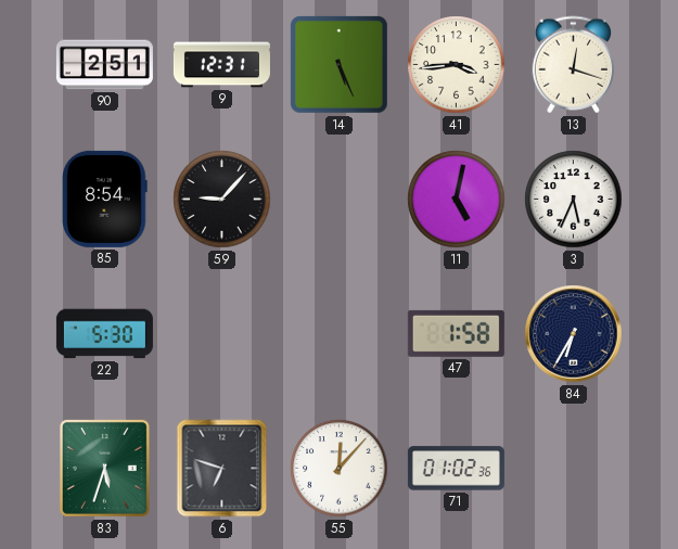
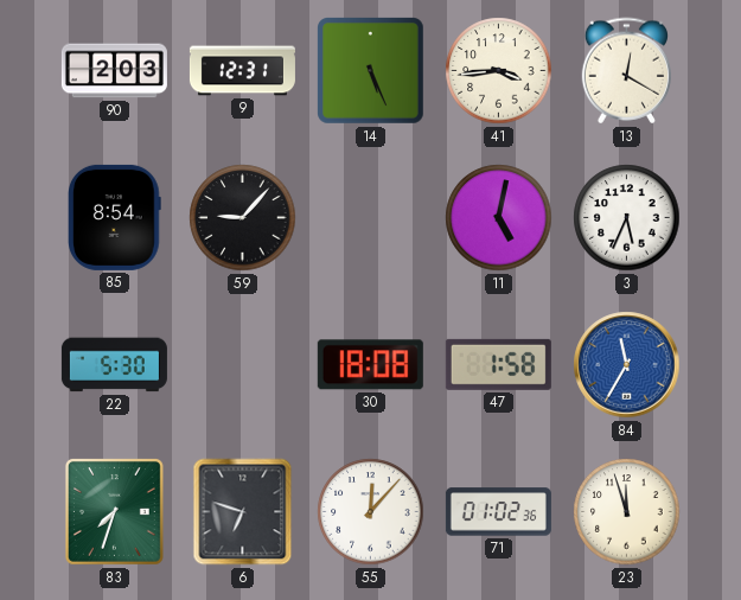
90: 2:51 -> 2:03
13: 12:18 -> 12:20
30: none -> 18:08
84: 6:35 -> 11:35
84 dial: navy -> blue
83: 5:33 -> 7:33
23: none -> 11:57
